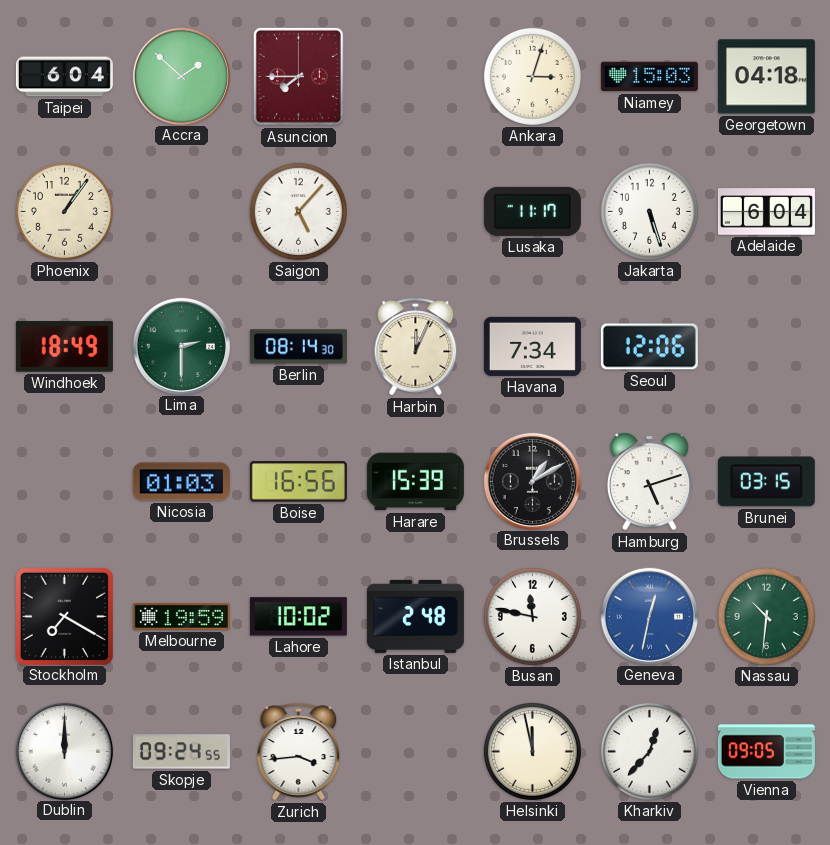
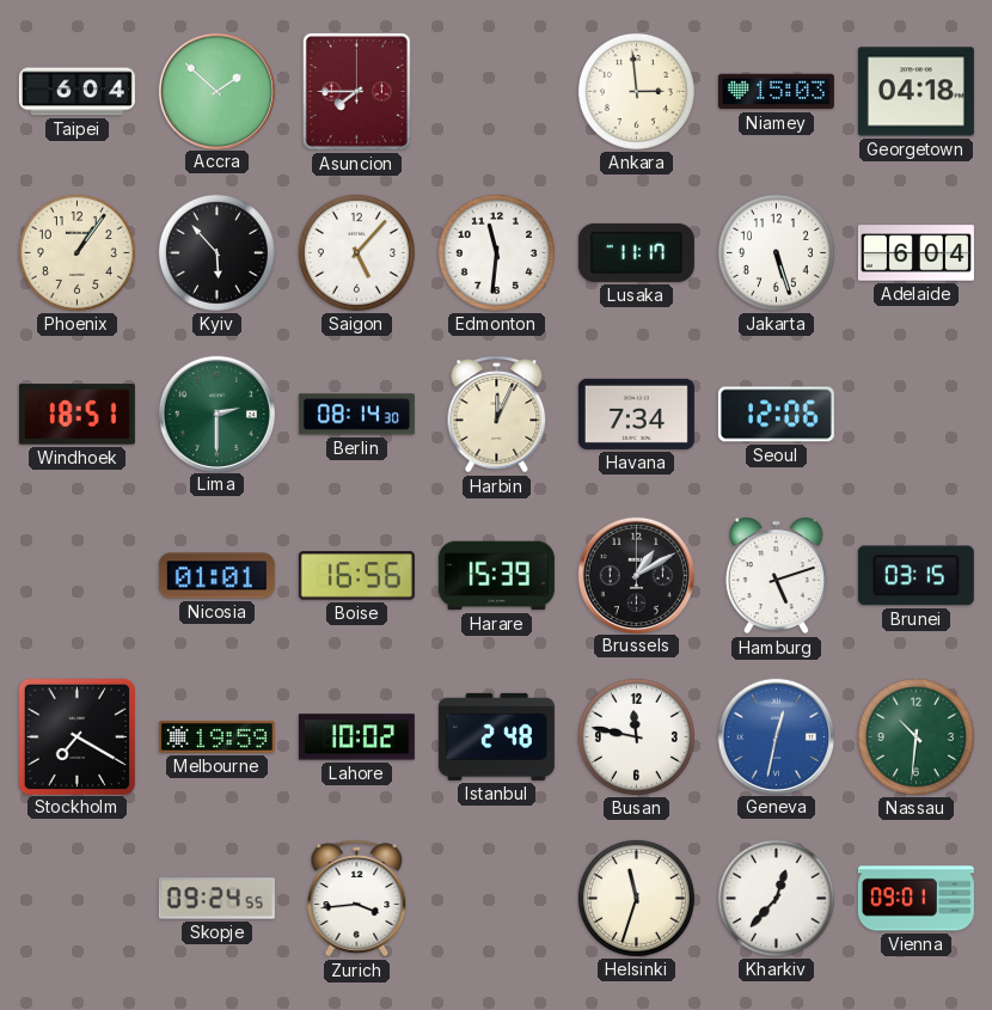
Ankara: 3:03 -> 2:59
Kyiv: none -> 5:53
Edmonton: none -> 11:31
Windhoek: 18:49 -> 18:51
Nicosia: 01:03 -> 01:01
Dublin: 12:00 -> none
Helsinki: 11:58 -> 11:33
Vienna: 09:05 -> 09:01
